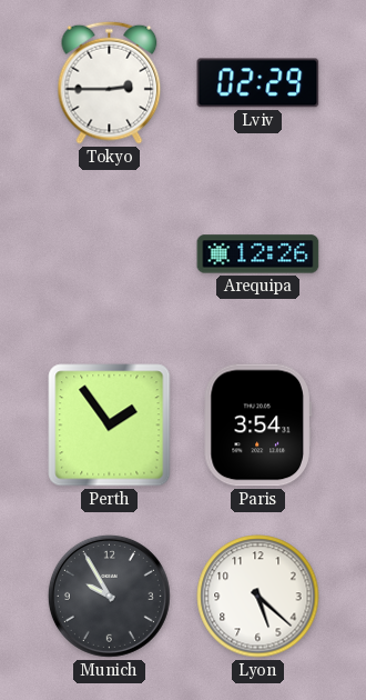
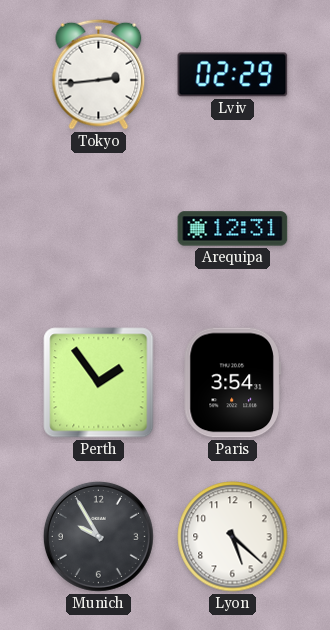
Tokyo: 2:45 -> 2:44
Arequipa: 12:26 -> 12:31
